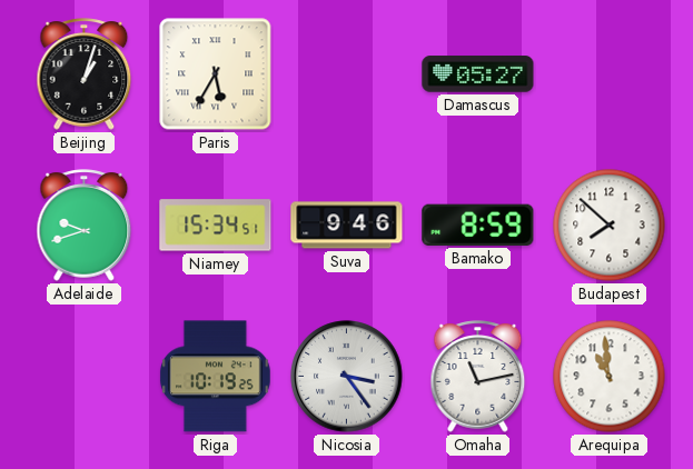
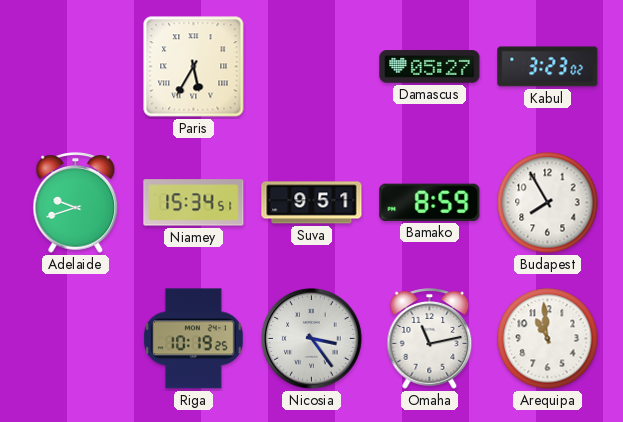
Beijing: 1:03 -> none
Kabul: none -> 3:23
Suva: 9:46 -> 9:51
Budapest: 7:52 -> 7:55
